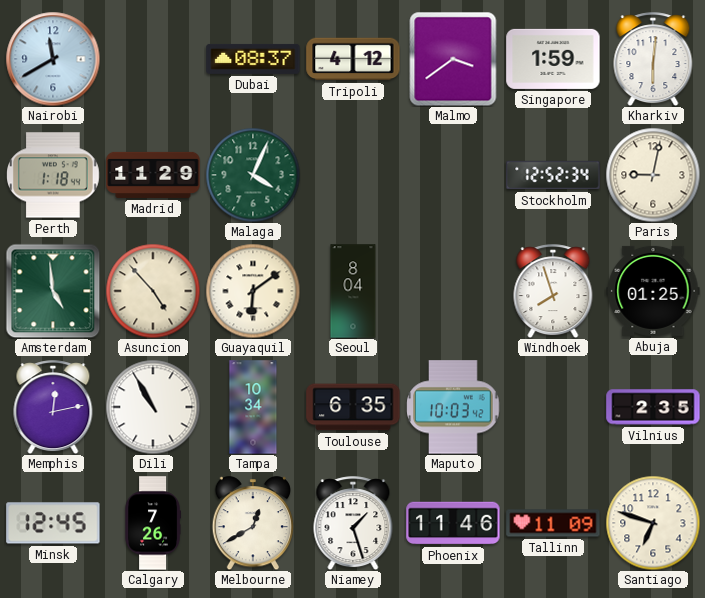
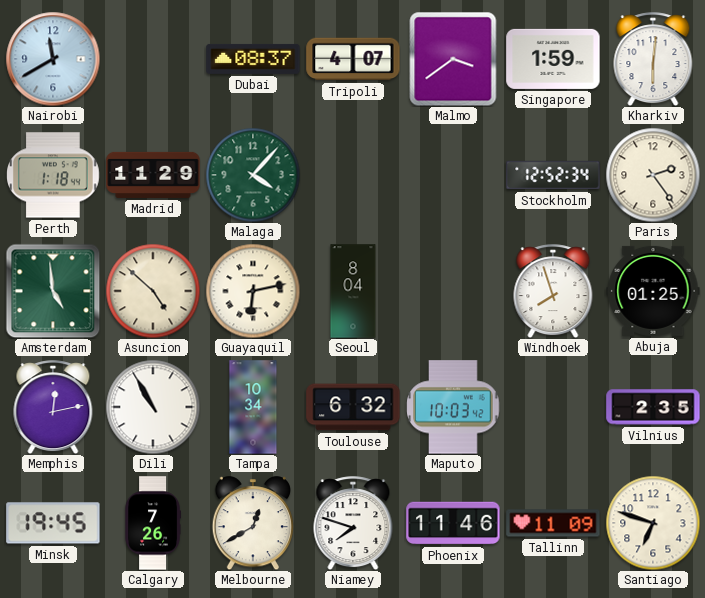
Tripoli: 4:12 -> 4:07
Malaga: 4:04 -> 4:07
Paris: 9:02 -> 2:24
Asuncion: 4:53 -> 4:52
Guayaquil: 6:09 -> 6:13
Toulouse: 6:35 -> 6:32
Minsk: 12:45 -> 19:45
Niamey: 1:27 -> 7:48
